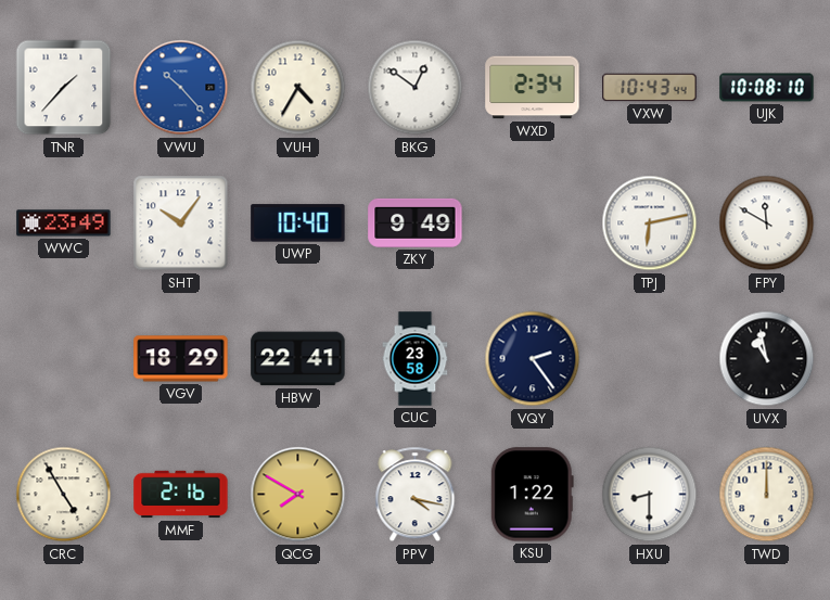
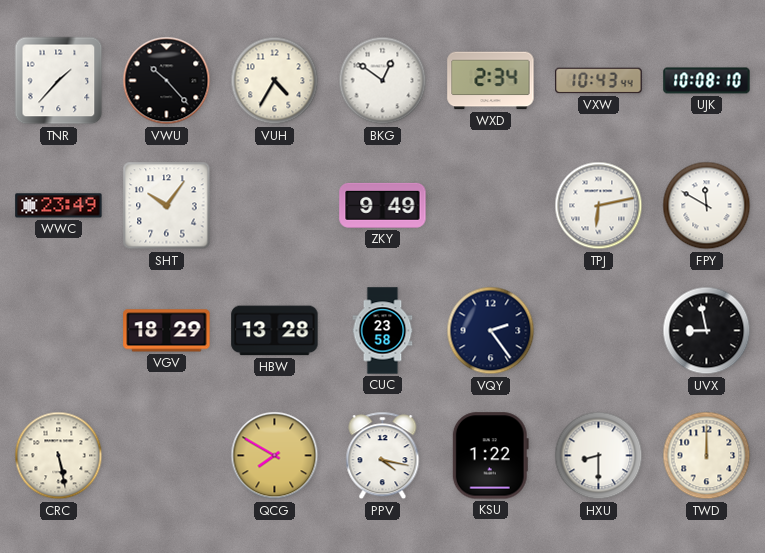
VWU dial: blue -> black
UWP: 10:40 -> none
HBW: 22:41 -> 13:28
UVX: 10:58 -> 8:58
CRC: 4:55 -> 5:28
MMF: 2:16 -> none
